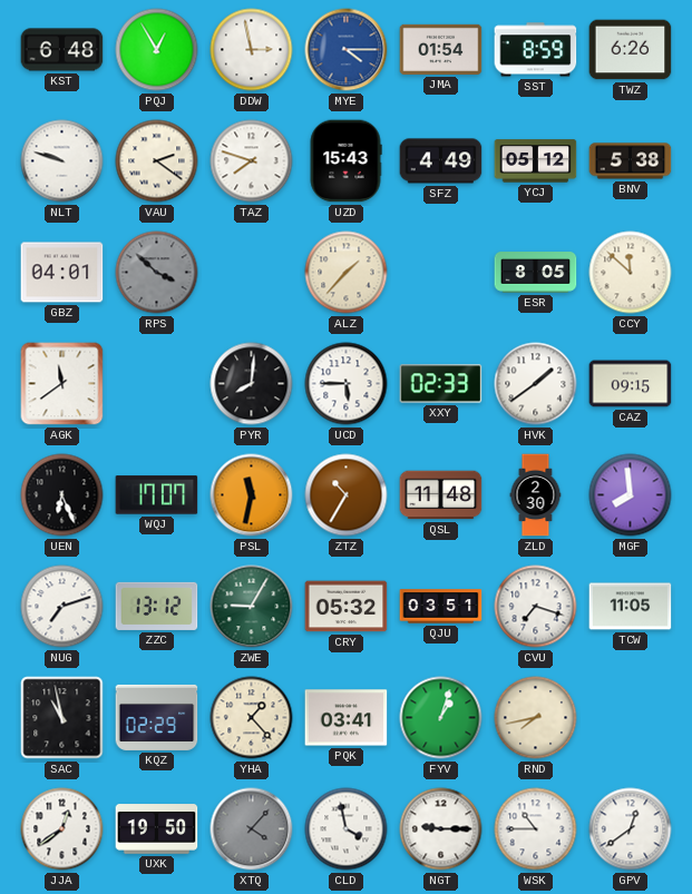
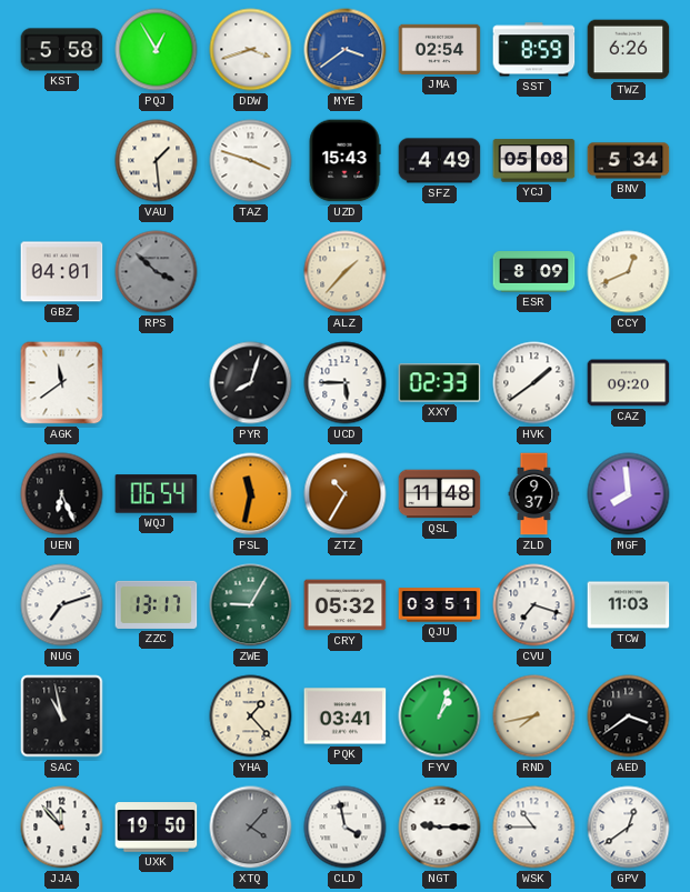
KST: 6:48 -> 5:58
DDW: 2:58 -> 3:42
MYE: 4:15 -> 3:39
JMA: 01:54 -> 02:54
NLT: 9:48 -> none
VAU: 2:21 -> 1:29
TAZ: 7:48 -> 3:48
YCJ: 05:12 -> 05:08
BNV: 5:38 -> 5:34
ESR: 8:05 -> 8:09
CCY: 11:52 -> 12:41
PYR: 8:01 -> 8:03
CAZ: 09:15 -> 09:20
WQJ: 17:07 -> 06:54
ZLD: 2:30 -> 9:37
ZZC: 13:12 -> 13:17
TCW: 11:05 -> 11:03
KQZ: 02:29 -> none
AED: none -> 3:39
JJA: 12:39 -> 11:53
